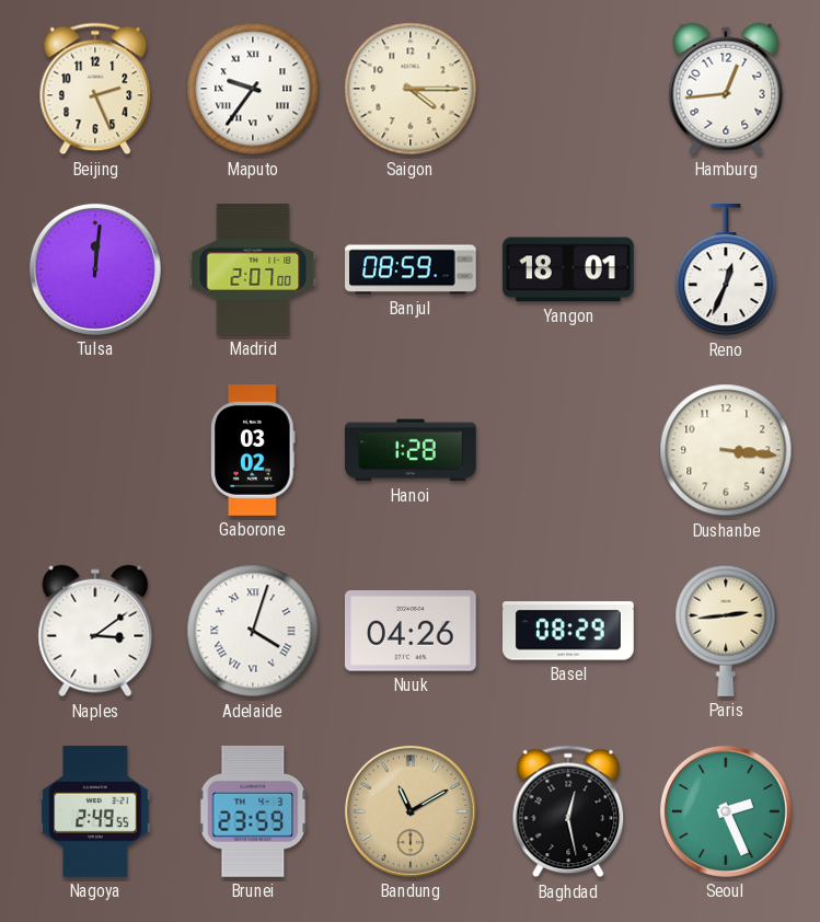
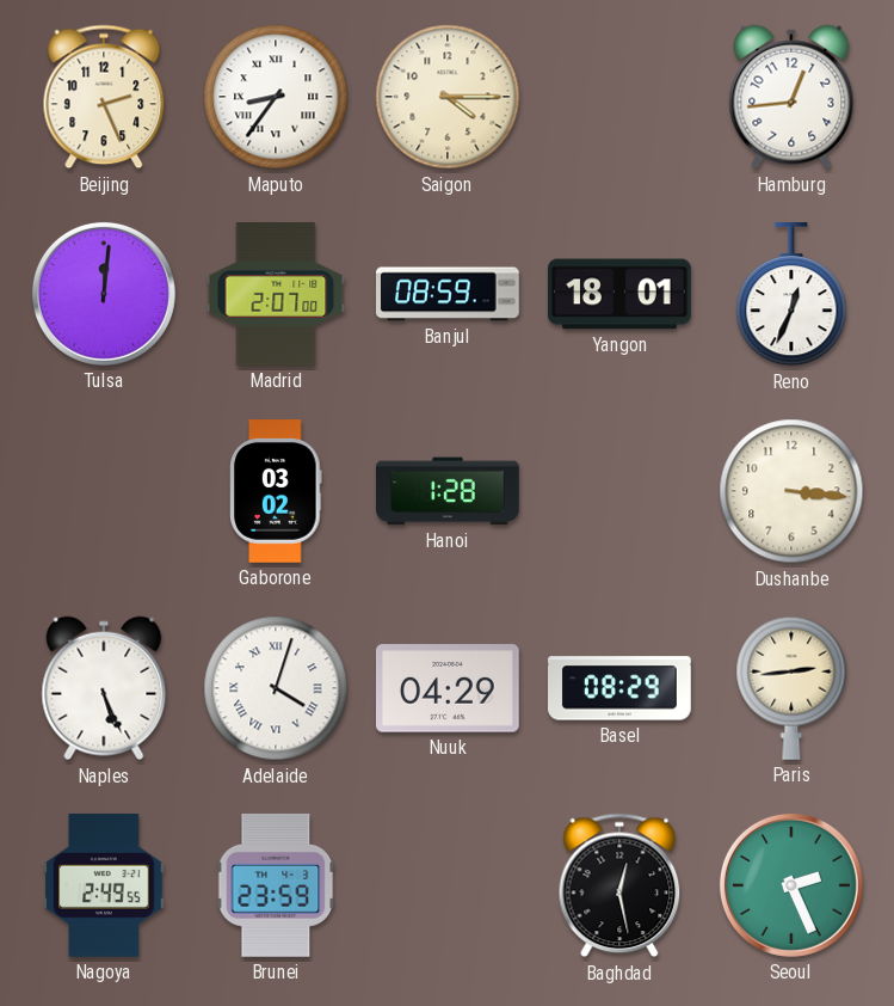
Maputo: 9:36 -> 8:36
Naples: 3:09 -> 5:26
Nuuk: 04:26 -> 04:29
Bandung: 11:10 -> none
